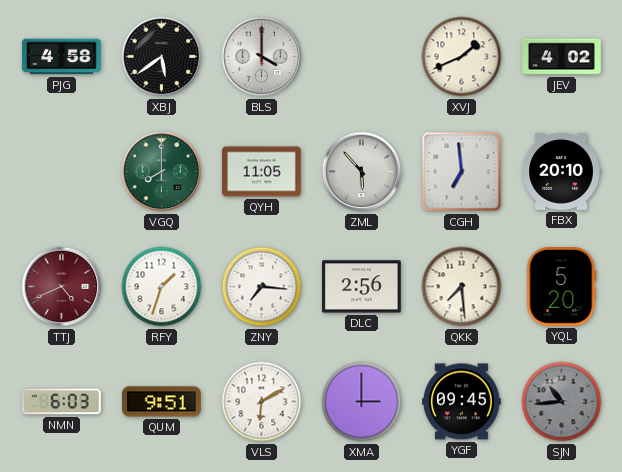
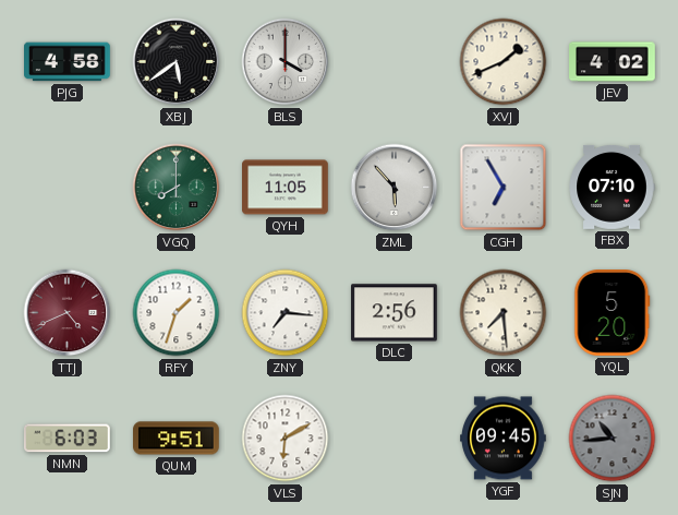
CGH: 6:59 -> 6:55
FBX: 20:10 -> 07:10
XMA: 3:00 -> none
